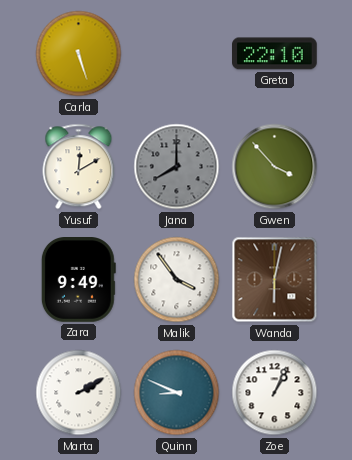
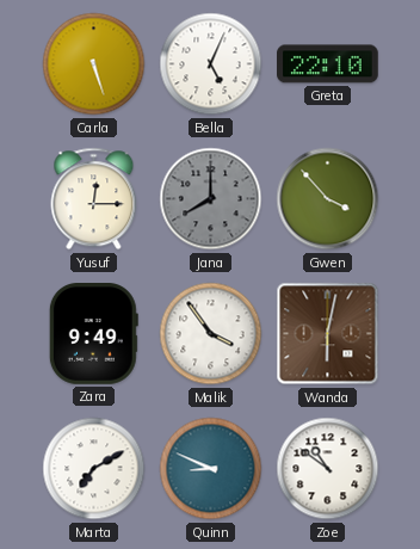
Bella: none -> 5:04
Yusuf: 12:10 -> 12:15
Marta: 2:10 -> 7:10
Zoe: 1:04 -> 10:51
